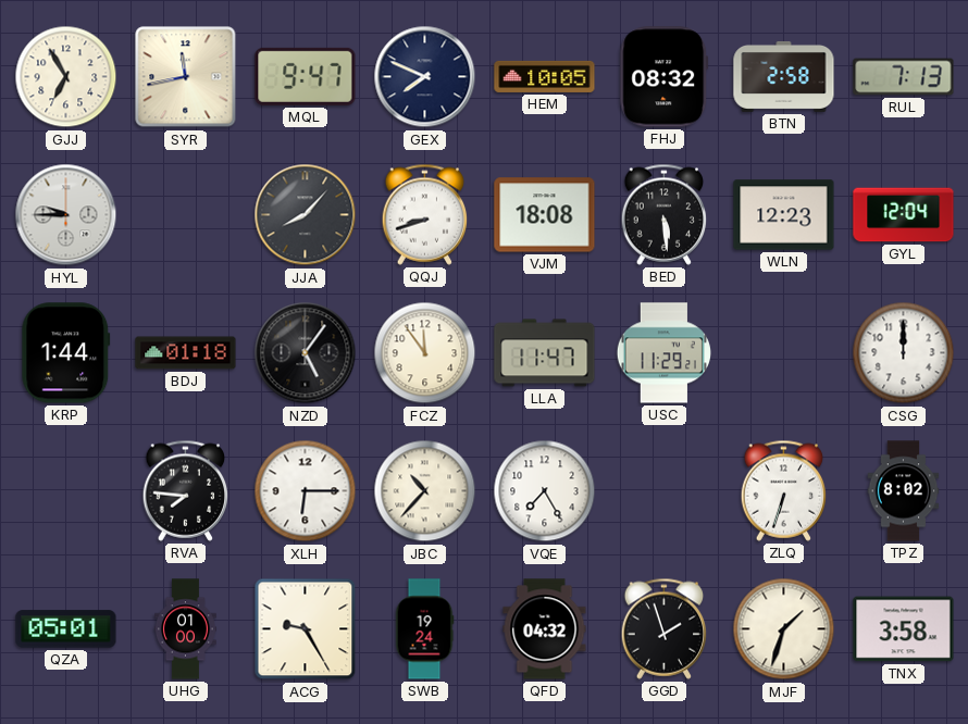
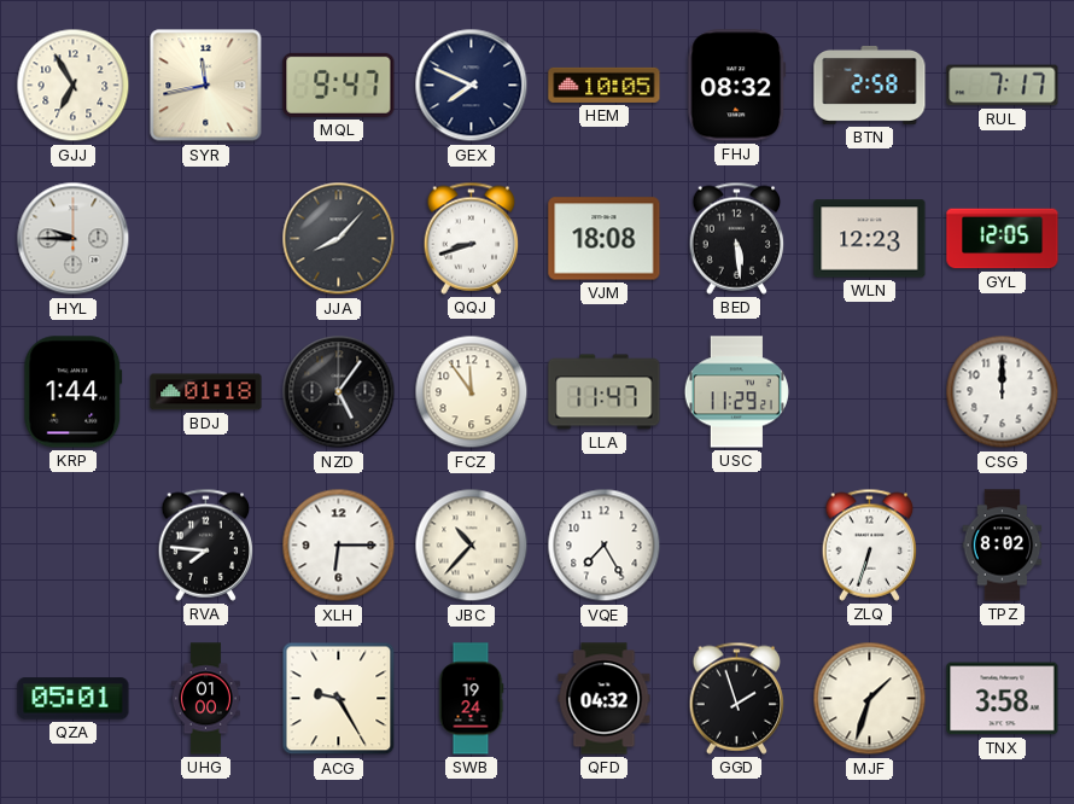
RUL: 7:13 -> 7:17
GYL: 12:04 -> 12:05
